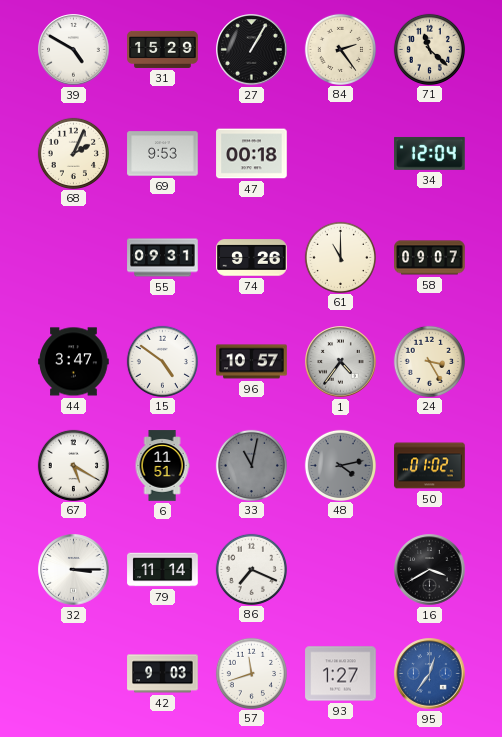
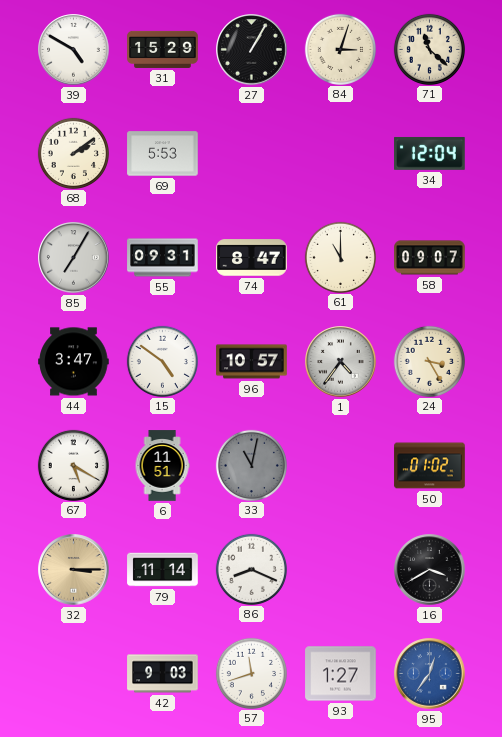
84: 2:24 -> 3:03
68: 2:04 -> 2:09
69: 9:53 -> 5:53
47: 00:18 -> none
85: none -> 7:05
74: 9:26 -> 8:47
48: 4:13 -> none
32 dial: white -> champagne
86: 7:19 -> 8:19
